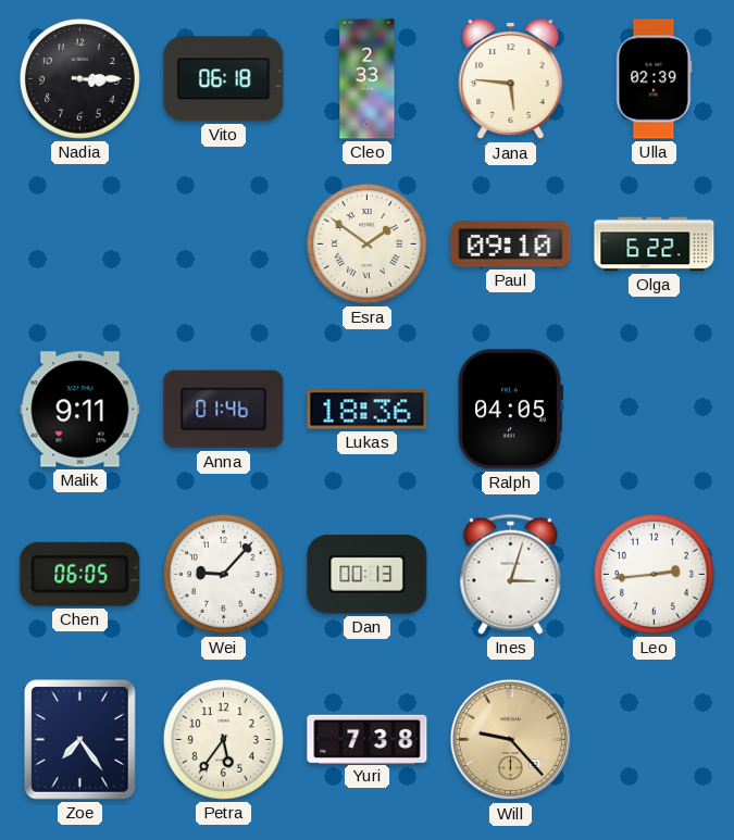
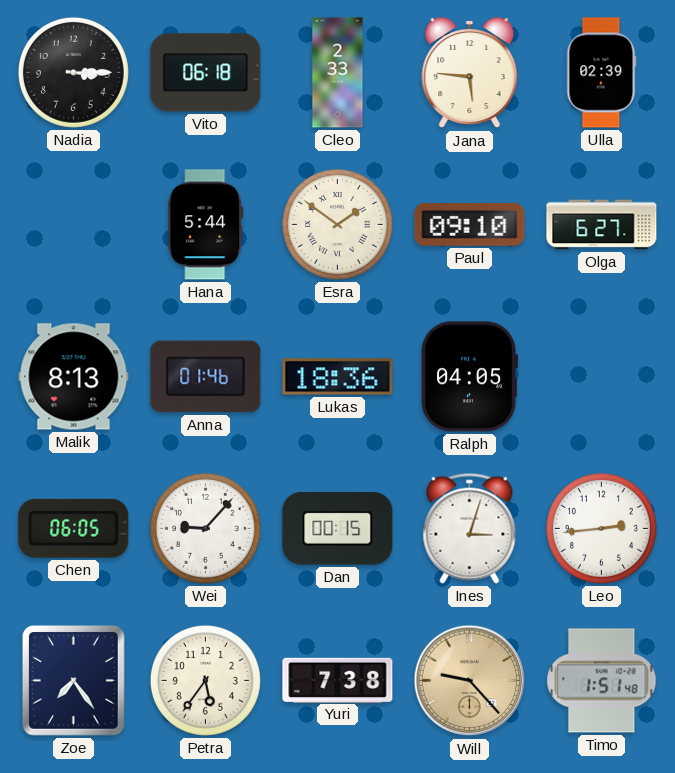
Hana: none -> 5:44
Olga: 6:22 -> 6:27
Malik: 9:11 -> 8:13
Dan: 00:13 -> 00:15
Timo: none -> 1:51
